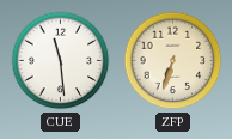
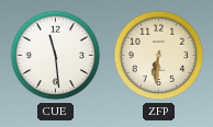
ZFP: 6:33 -> 6:31
